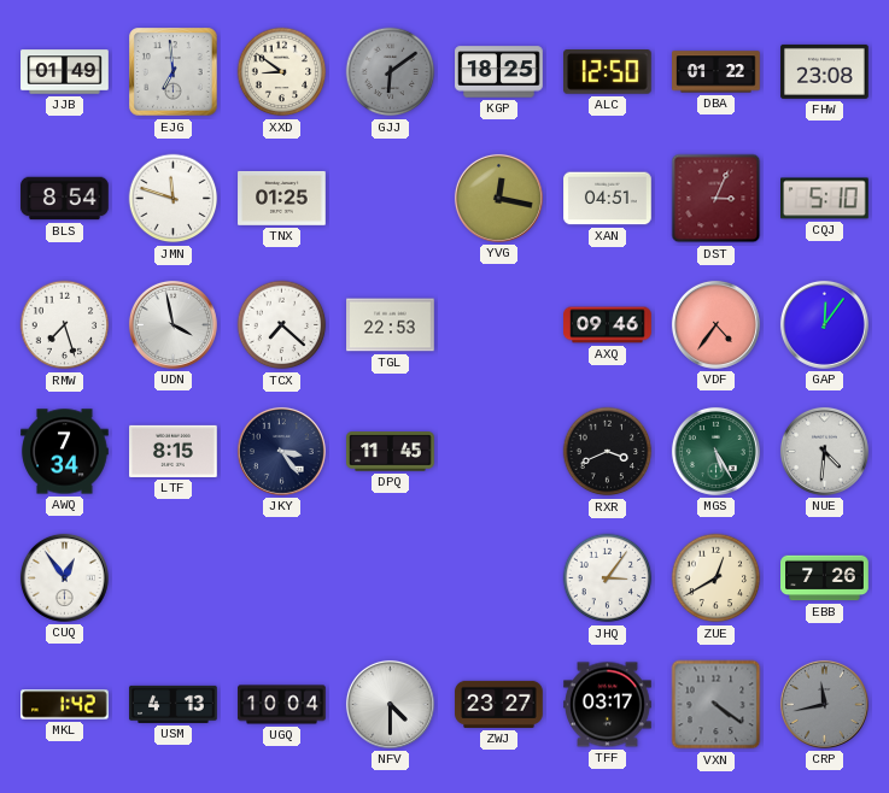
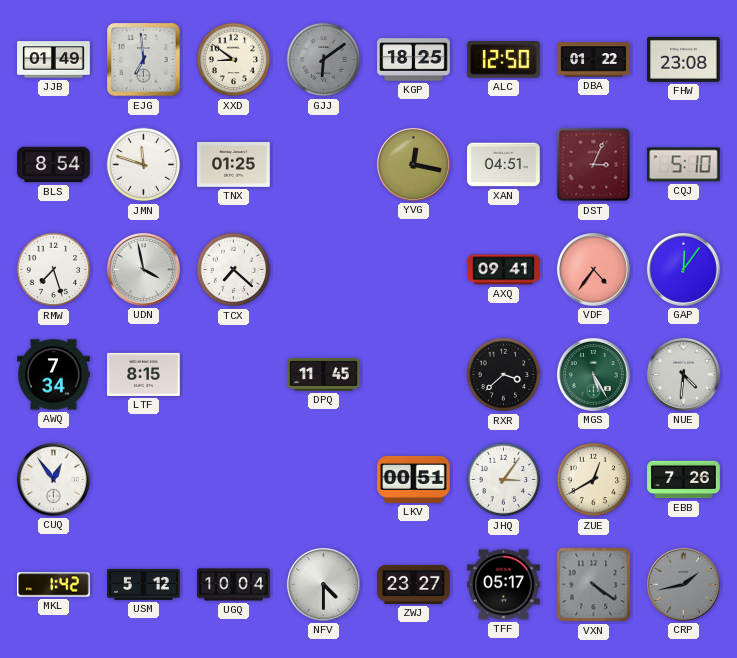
TGL: 22:53 -> none
AXQ: 09:46 -> 09:41
JKY: 3:24 -> none
RXR: 3:41 -> 3:38
LKV: none -> 00:51
USM: 4:13 -> 5:12
TFF: 03:17 -> 05:17
CRP: 11:43 -> 1:43
